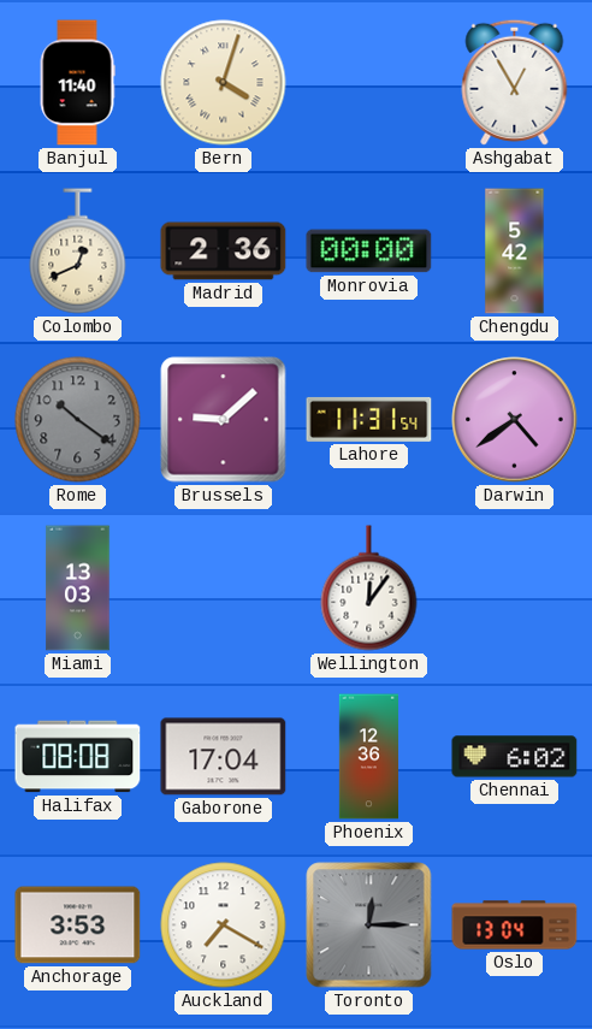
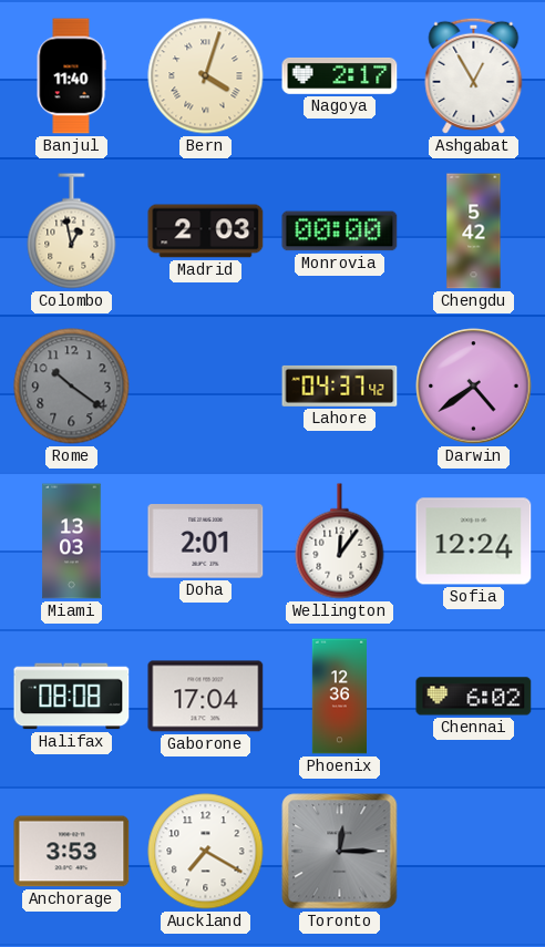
Nagoya: none -> 2:17
Colombo: 12:41 -> 12:58
Madrid: 2:36 -> 2:03
Brussels: 9:08 -> none
Lahore: 11:31 -> 04:37
Doha: none -> 2:01
Sofia: none -> 12:24
Oslo: 13:04 -> none
